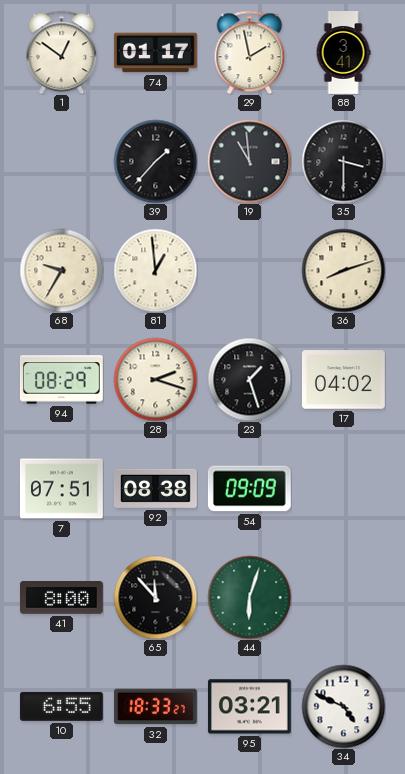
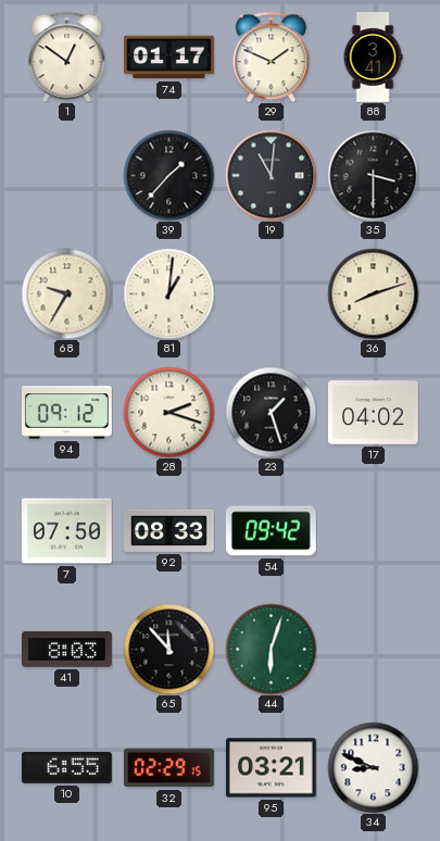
29: 1:58 -> 1:49
19: 10:59 -> 11:01
81: 12:59 -> 1:01
94: 08:29 -> 09:12
7: 07:51 -> 07:50
92: 08:38 -> 08:33
54: 09:09 -> 09:42
41: 8:00 -> 8:03
32: 18:33 -> 02:29
34: 4:49 -> 8:49
